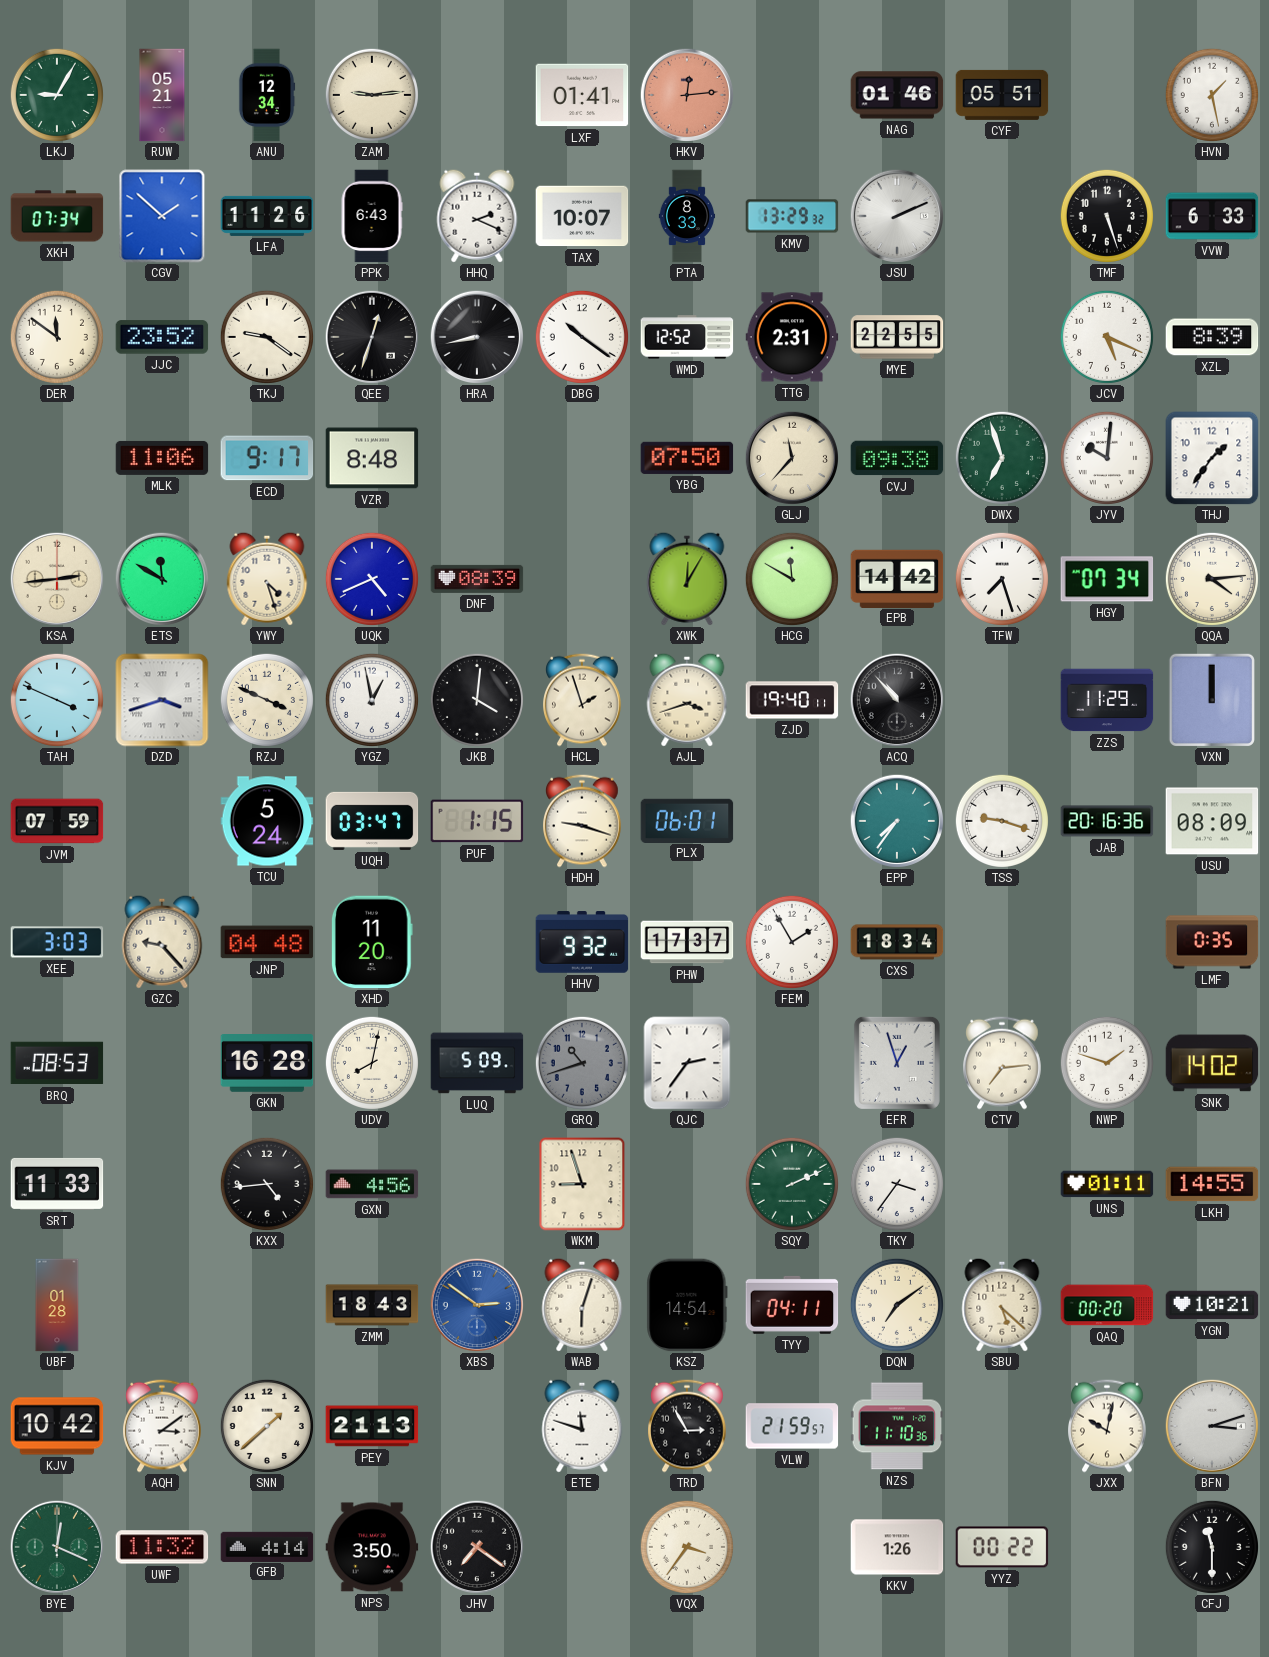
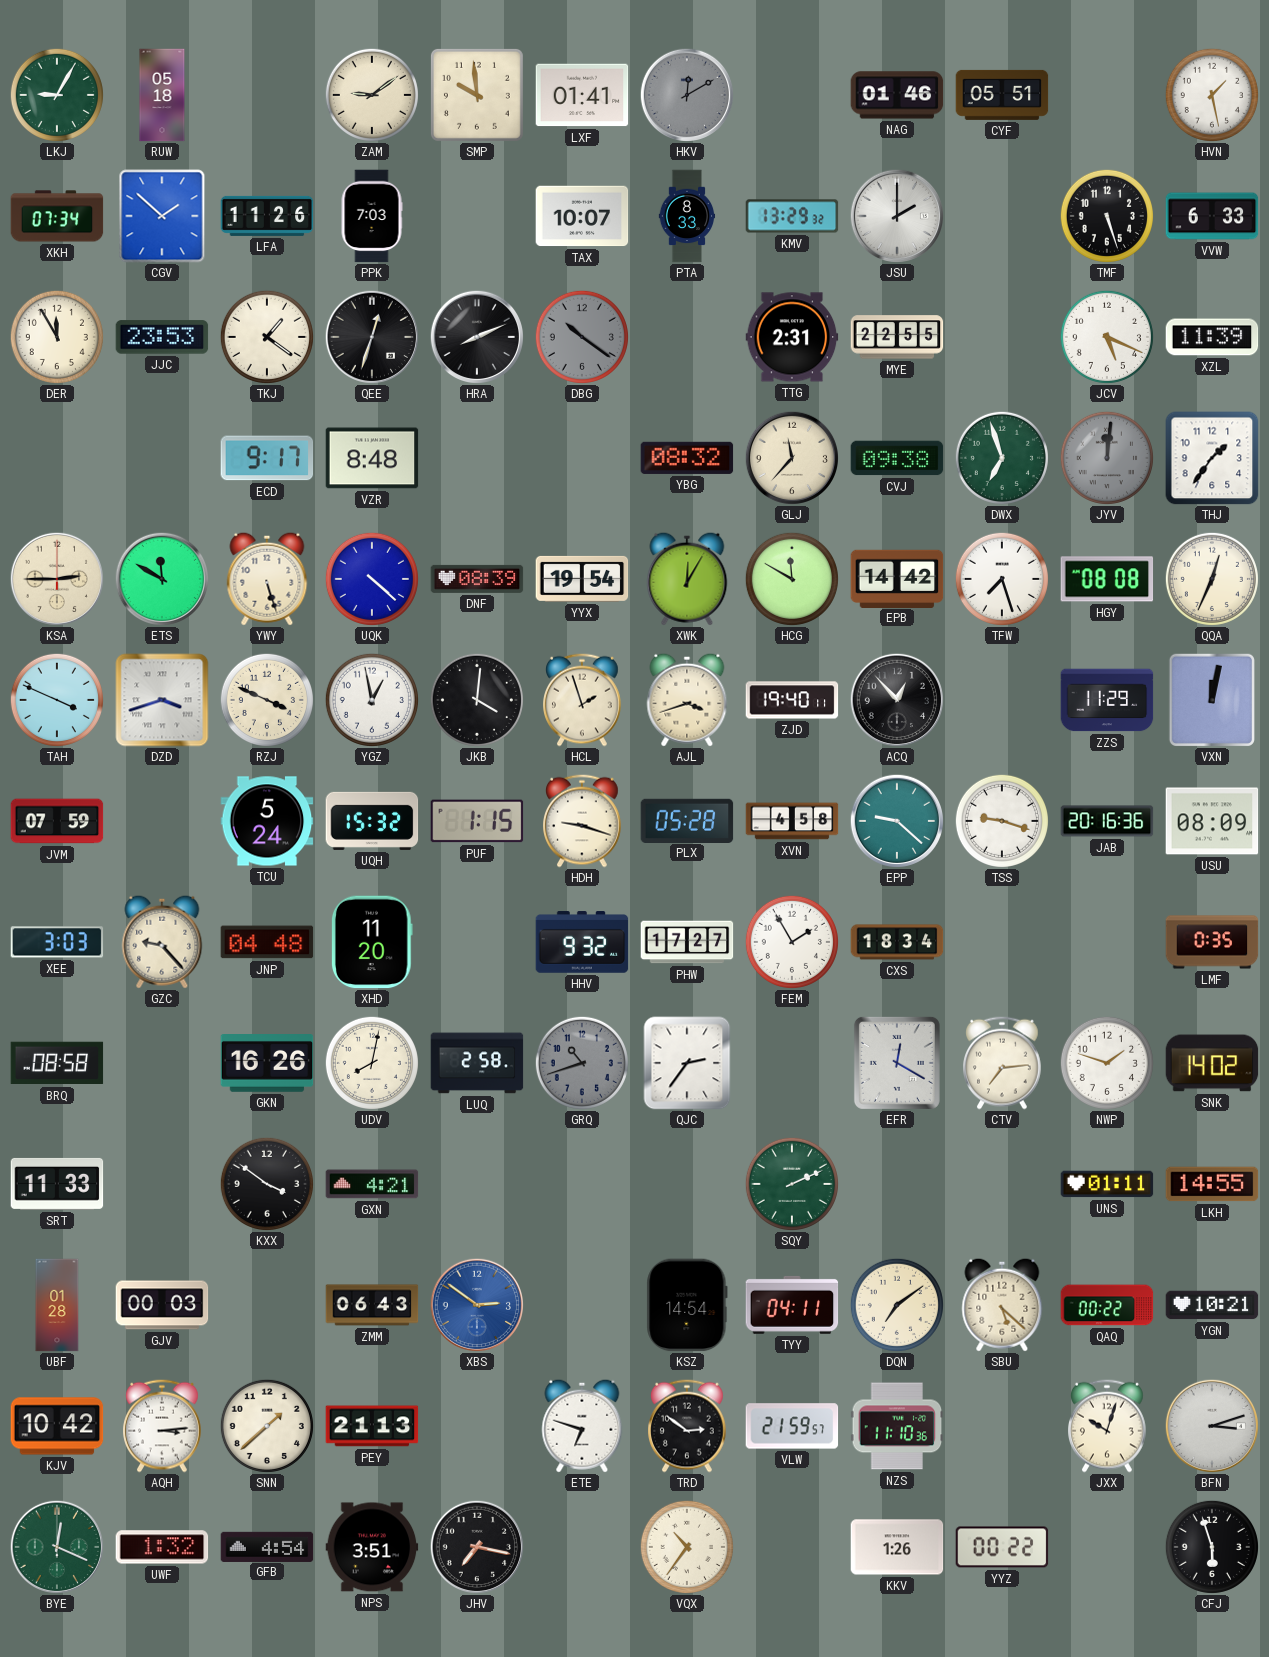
RUW: 05:21 -> 05:18
ANU: 12:34 -> none
ZAM: 9:14 -> 9:09
SMP: none -> 9:59
HKV: 12:14 -> 12:10
HKV dial: salmon -> grey
PPK: 6:43 -> 7:03
HHQ: 2:19 -> none
JSU: 2:11 -> 2:00
DER: 11:51 -> 11:55
JJC: 23:52 -> 23:53
TKJ: 9:21 -> 1:21
HRA: 8:43 -> 8:11
DBG dial: white -> grey
WMD: 12:52 -> none
XZL: 8:39 -> 11:39
MLK: 11:06 -> none
YBG: 07:50 -> 08:32
JYV: 10:01 -> 12:01
JYV dial: white -> grey
KSA: 2:44 -> 2:45
YWY: 4:27 -> 5:27
UQK: 4:41 -> 4:22
YYX: none -> 19:54
HGY: 07:34 -> 08:08
QQA: 4:14 -> 12:34
ACQ: 10:53 -> 12:53
VXN: 12:00 -> 12:02
UQH: 03:47 -> 15:32
PLX: 06:01 -> 05:28
XVN: none -> 4:58
EPP: 7:36 -> 9:22
PHW: 17:37 -> 17:27
BRQ: 08:53 -> 08:58
GKN: 16:28 -> 16:26
LUQ: 5:09 -> 2:58
EFR: 12:57 -> 12:20
KXX: 4:44 -> 3:51
GXN: 4:56 -> 4:21
WKM: 8:57 -> none
TKY: 3:36 -> none
GJV: none -> 00:03
ZMM: 18:43 -> 06:43
WAB: 6:03 -> none
QAQ: 00:20 -> 00:22
AQH: 3:09 -> 3:14
ETE: 11:48 -> 6:48
TRD: 2:55 -> 2:51
JXX: 10:02 -> 10:03
UWF: 11:32 -> 1:32
GFB: 4:14 -> 4:54
NPS: 3:50 -> 3:51
JHV: 7:21 -> 7:17
VQX: 3:36 -> 10:36
CFJ: 11:30 -> 5:57
